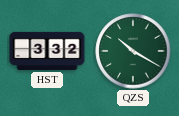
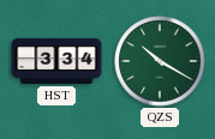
HST: 3:32 -> 3:34
